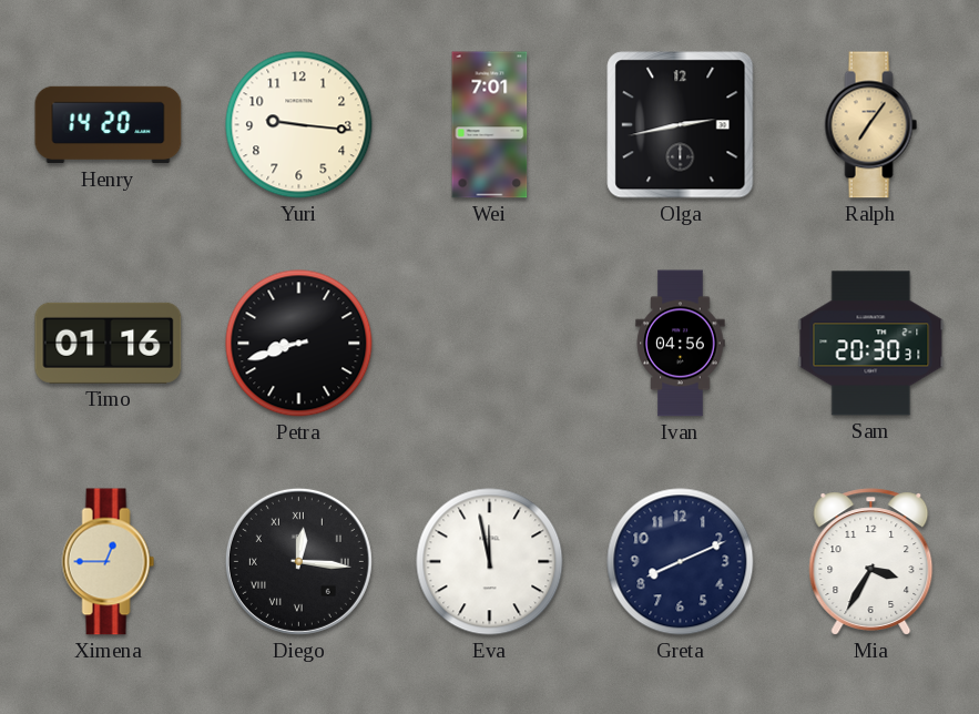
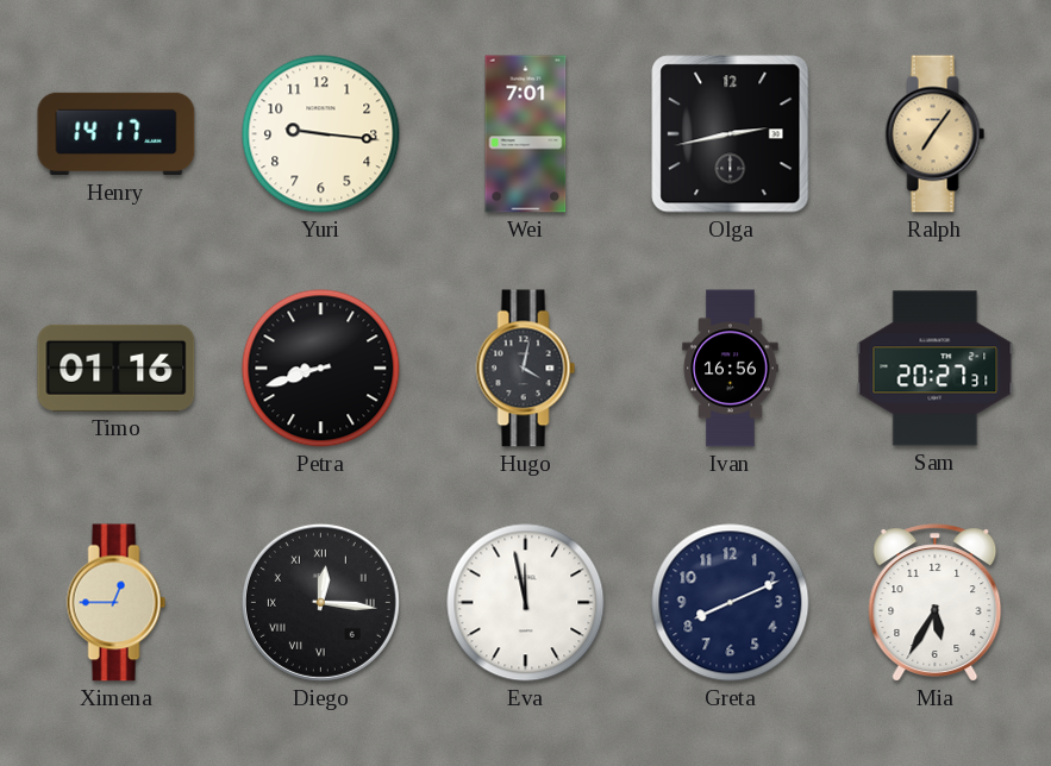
Henry: 14:20 -> 14:17
Hugo: none -> 4:02
Ivan: 04:56 -> 16:56
Sam: 20:30 -> 20:27
Mia: 3:35 -> 5:35
